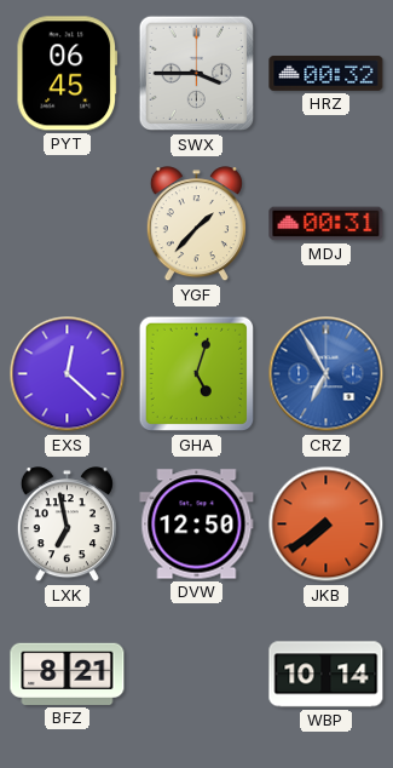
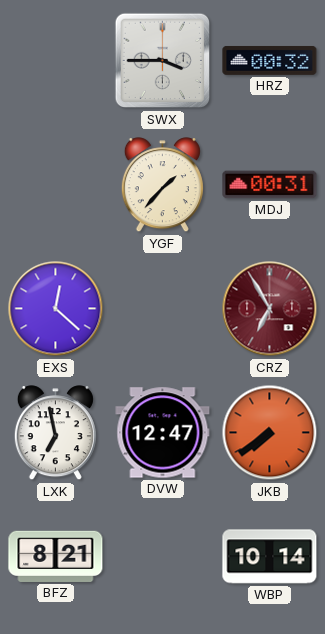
PYT: 06:45 -> none
GHA: 5:03 -> none
CRZ dial: blue -> burgundy
DVW: 12:50 -> 12:47
